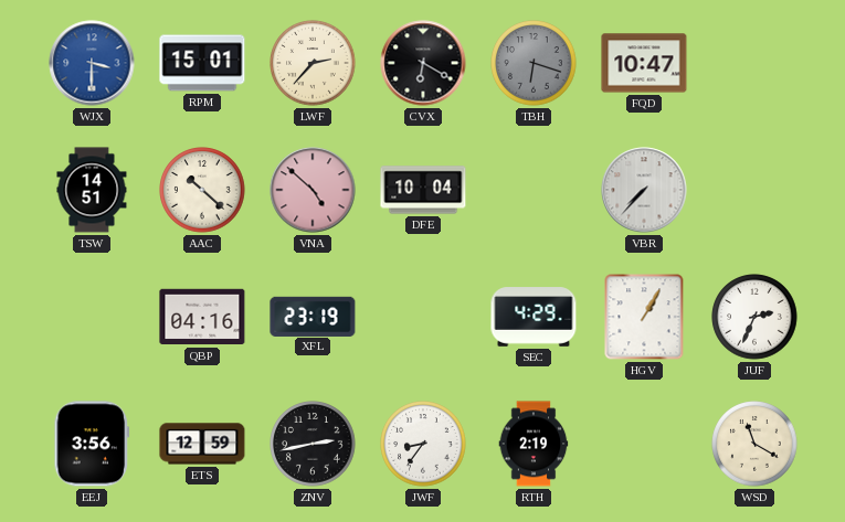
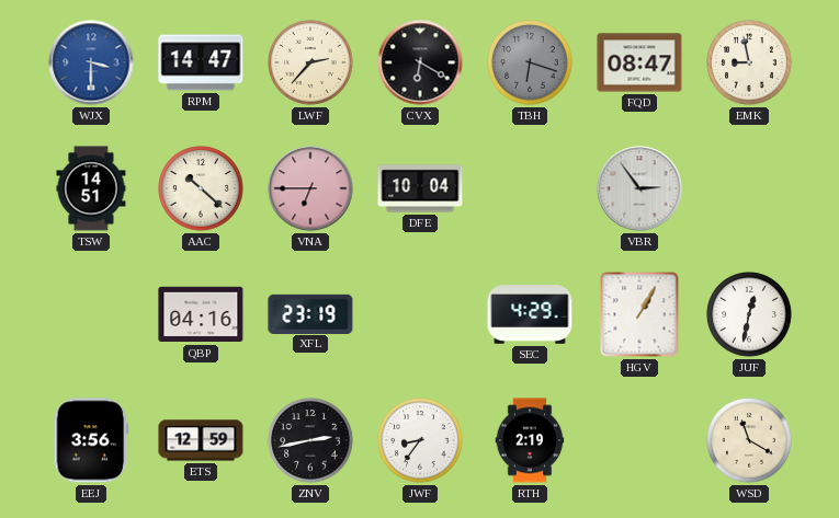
RPM: 15:01 -> 14:47
FQD: 10:47 -> 08:47
EMK: none -> 8:58
VNA: 4:52 -> 6:45
VBR: 7:37 -> 2:54
JUF: 2:34 -> 12:32
